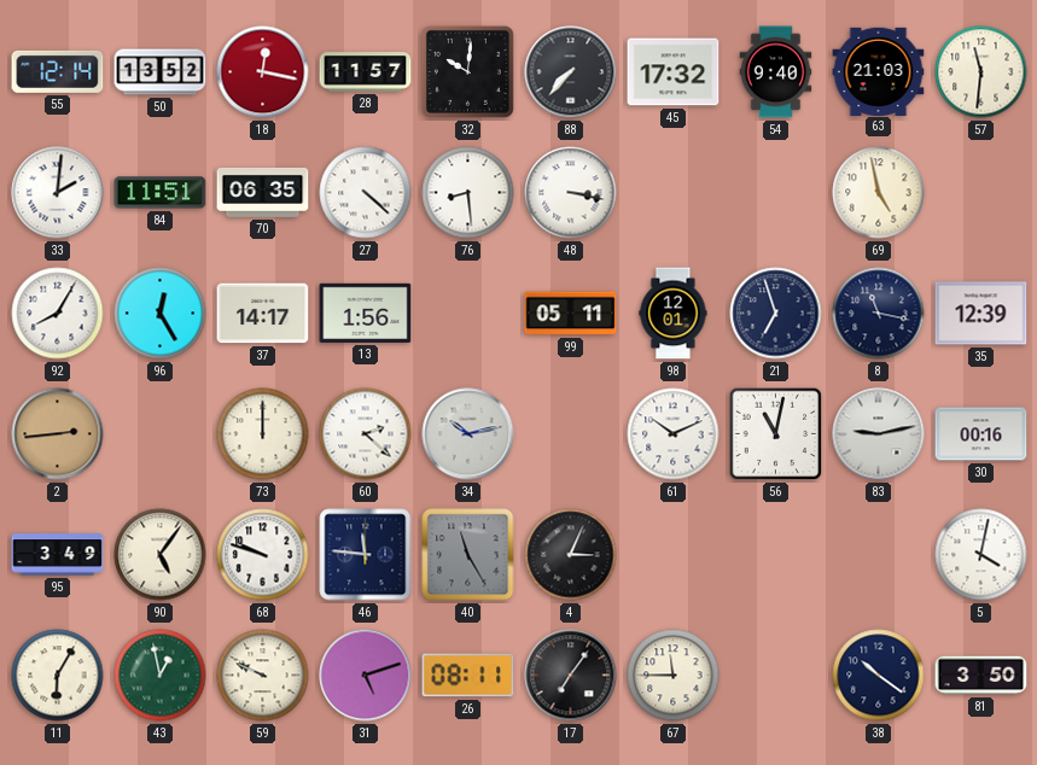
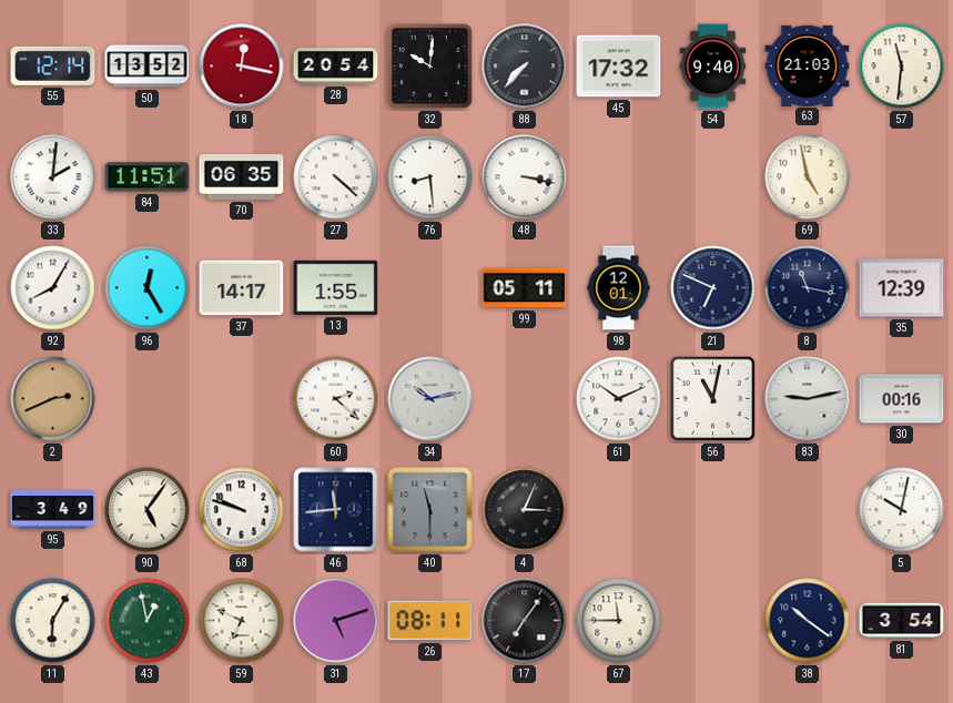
28: 11:57 -> 20:54
13: 1:56 -> 1:55
21: 6:57 -> 6:49
2: 2:44 -> 2:41
73: 12:00 -> none
46: 11:46 -> 11:44
40: 11:25 -> 11:30
5: 4:02 -> 10:02
59: 9:49 -> 6:49
81: 3:50 -> 3:54
